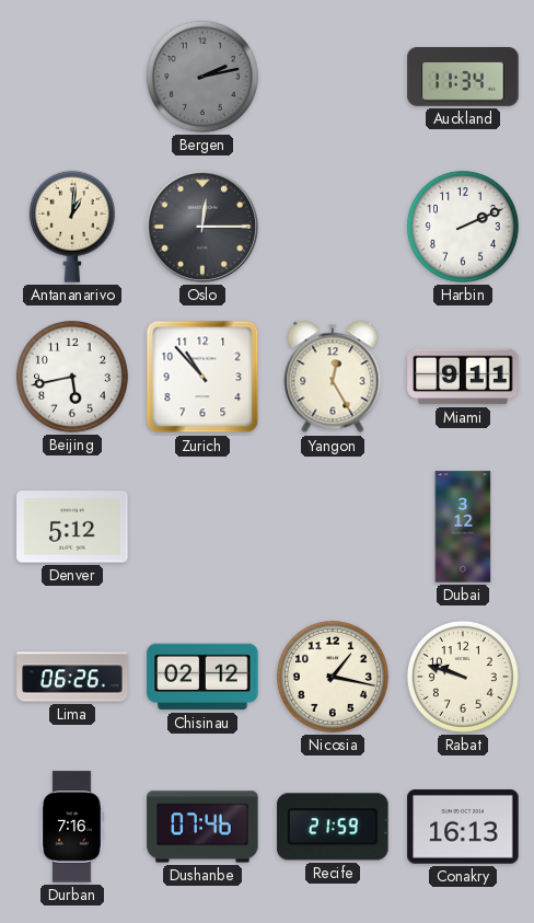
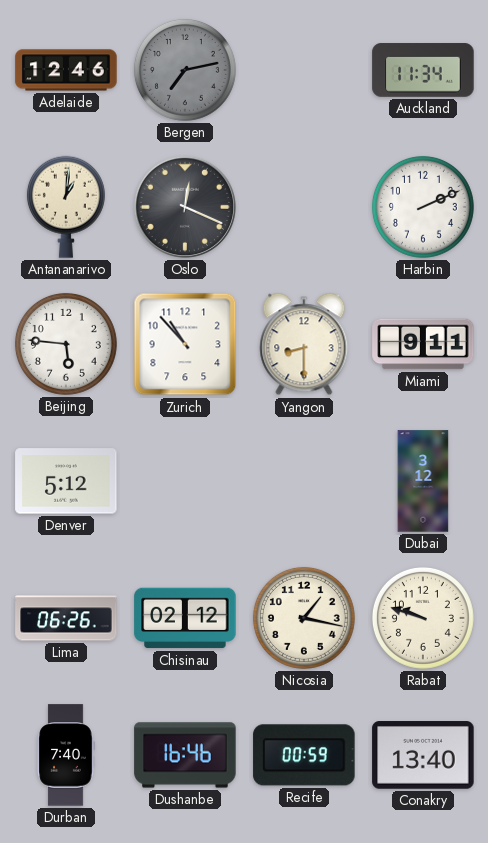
Adelaide: none -> 12:46
Bergen: 2:13 -> 7:13
Oslo: 12:15 -> 12:19
Beijing: 5:43 -> 5:46
Yangon: 12:25 -> 8:30
Durban: 7:16 -> 7:40
Dushanbe: 07:46 -> 16:46
Recife: 21:59 -> 00:59
Conakry: 16:13 -> 13:40
